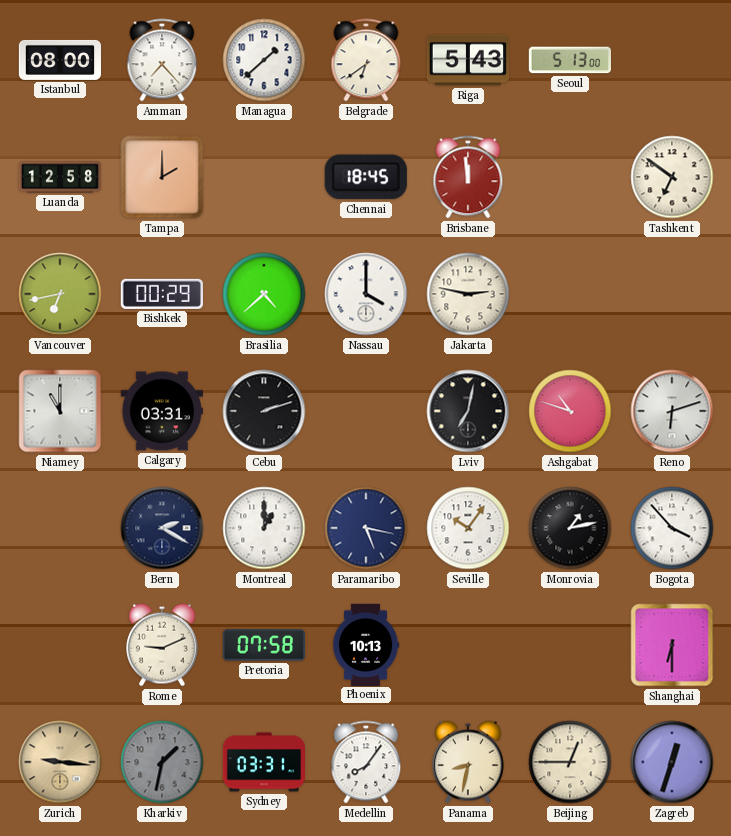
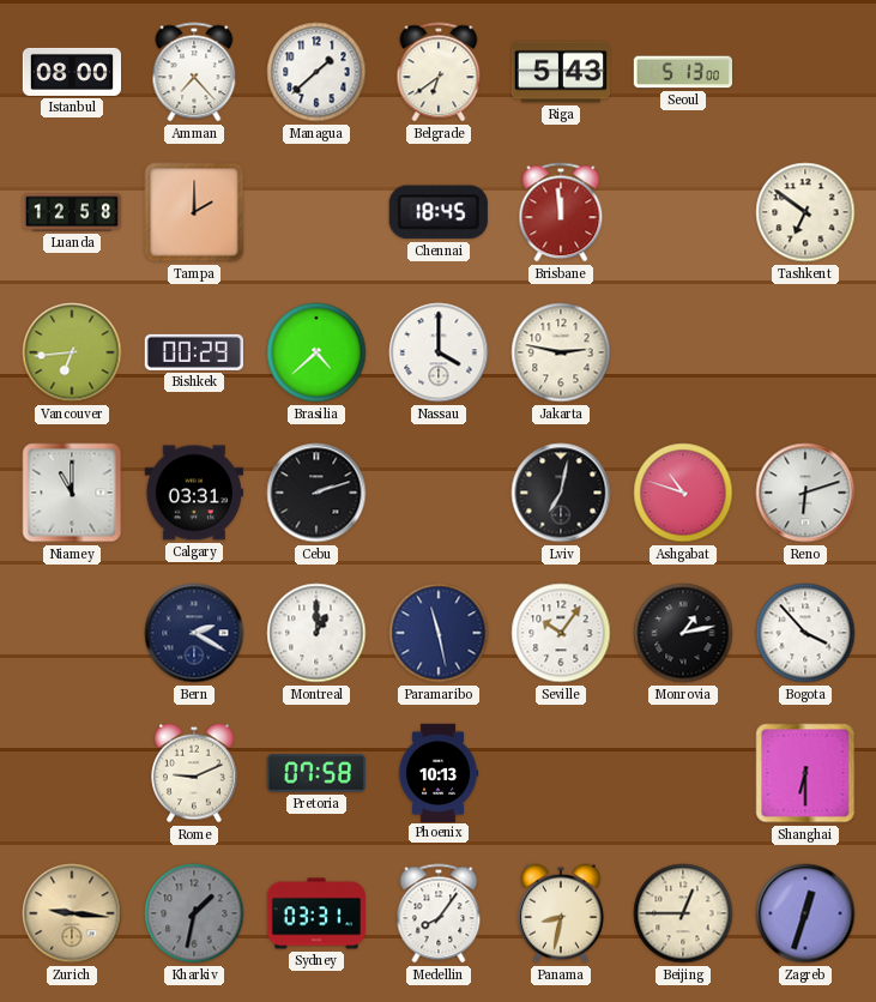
Vancouver: 6:43 -> 6:44
Paramaribo: 5:17 -> 11:28
